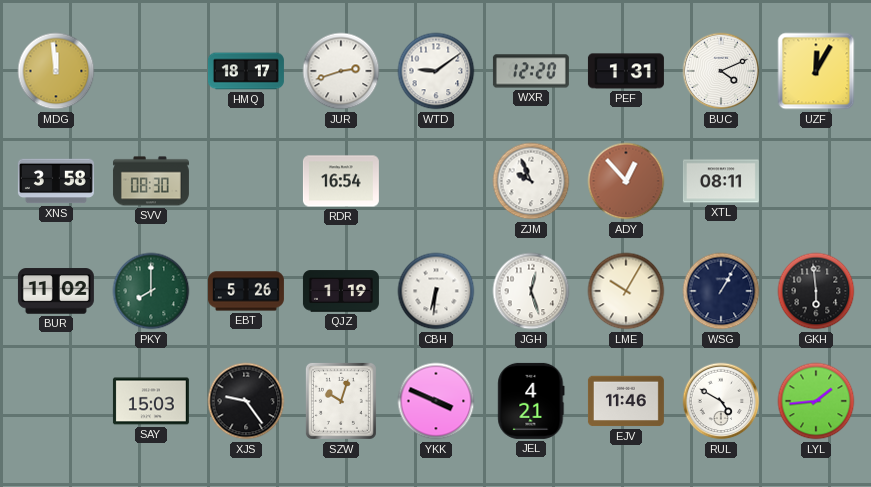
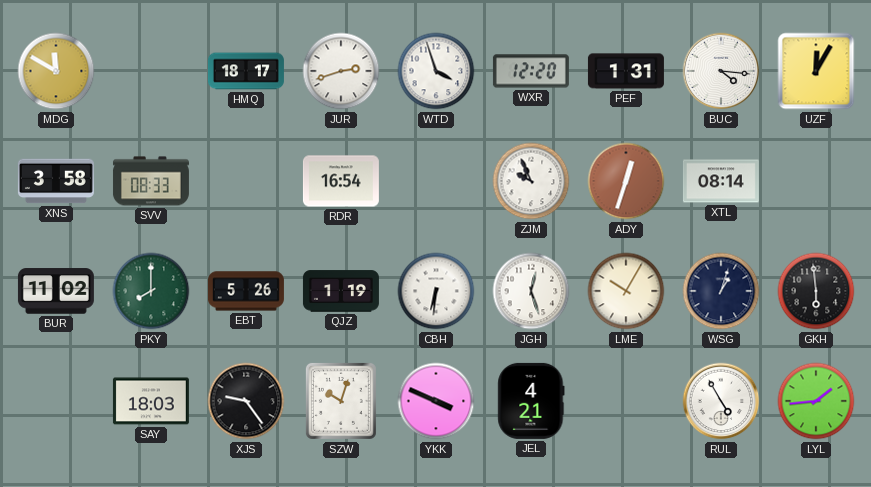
MDG: 11:59 -> 11:50
WTD: 9:09 -> 3:57
BUC: 4:11 -> 4:16
SVV: 08:30 -> 08:33
ADY: 12:53 -> 12:33
XTL: 08:11 -> 08:14
WSG: 1:05 -> 1:03
SAY: 15:03 -> 18:03
EJV: 11:46 -> none
RUL: 4:50 -> 4:55
